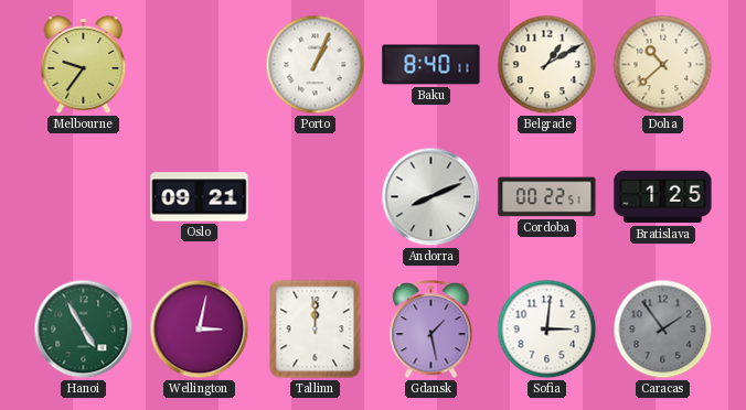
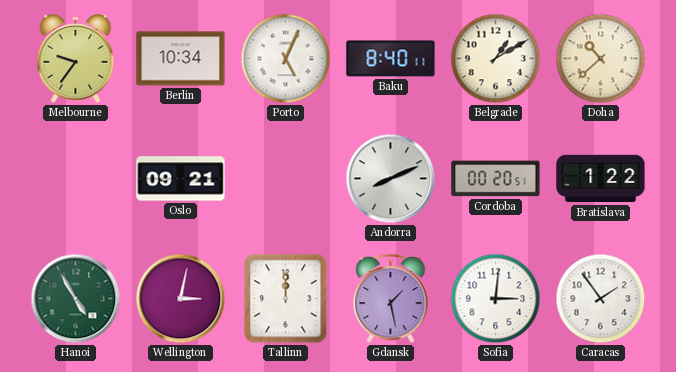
Berlin: none -> 10:34
Porto: 1:04 -> 5:04
Cordoba: 00:22 -> 00:20
Bratislava: 1:25 -> 1:22
Caracas dial: grey -> white
